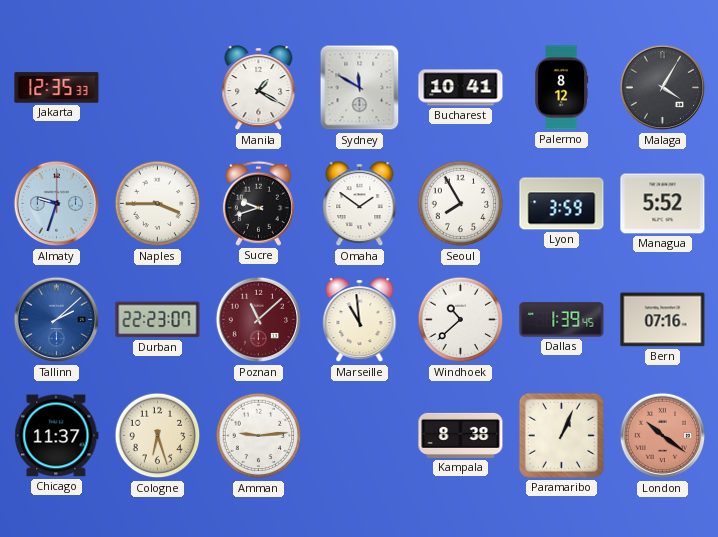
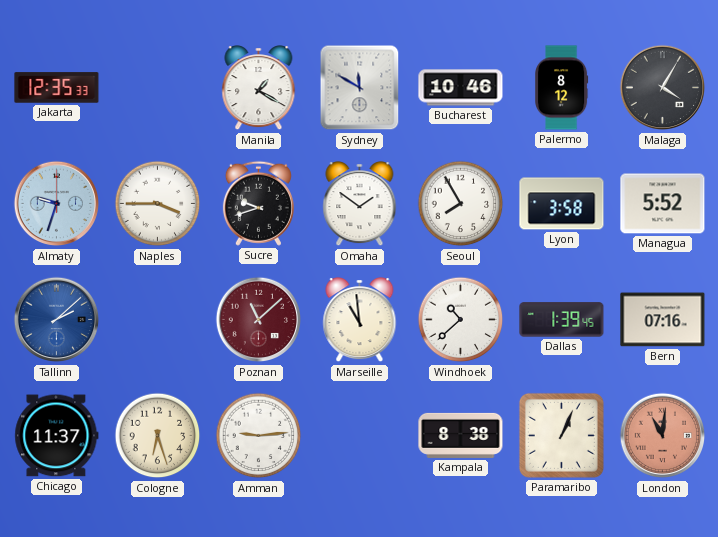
Bucharest: 10:41 -> 10:46
Lyon: 3:59 -> 3:58
Durban: 22:23 -> none
London: 10:21 -> 11:01
